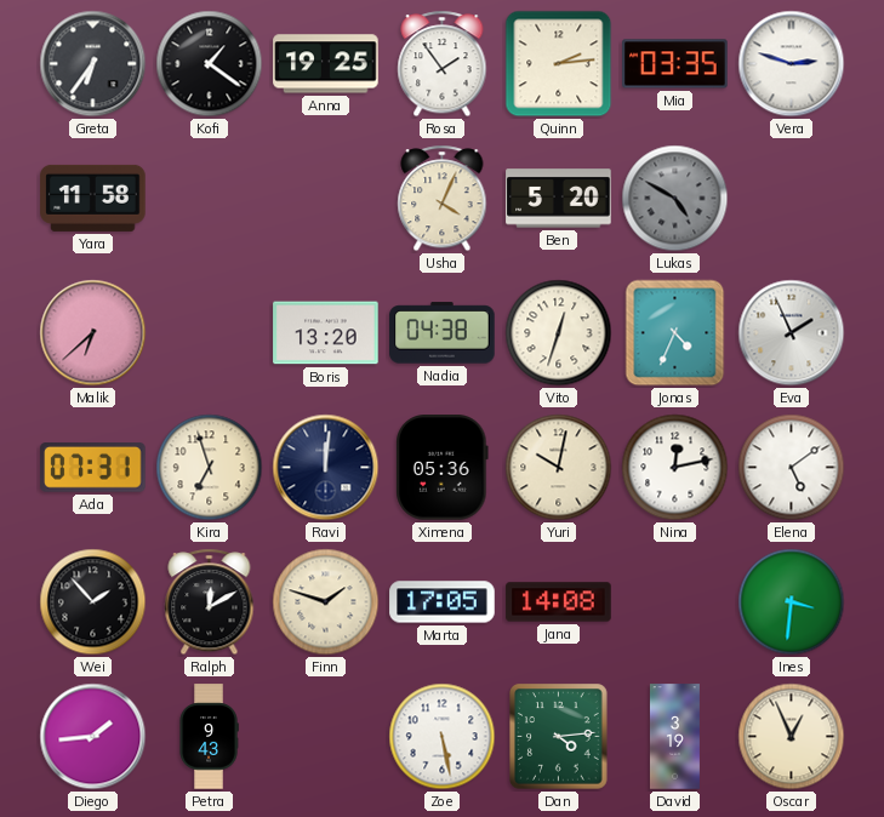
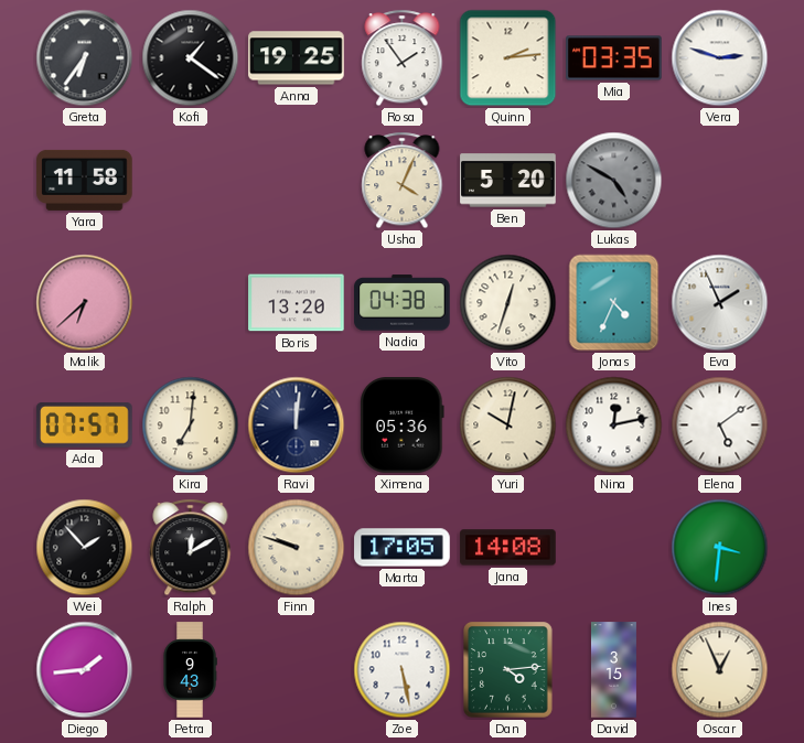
Ada: 07:31 -> 07:57
Kira: 6:57 -> 7:01
Finn: 1:48 -> 9:48
David: 3:19 -> 3:15
